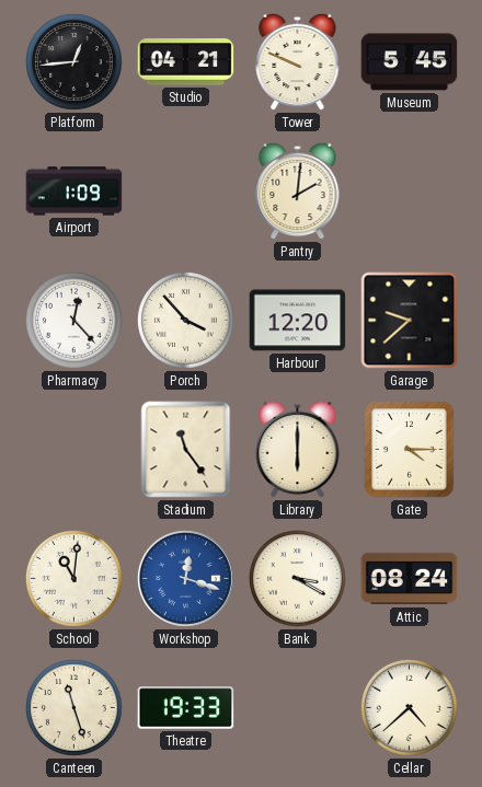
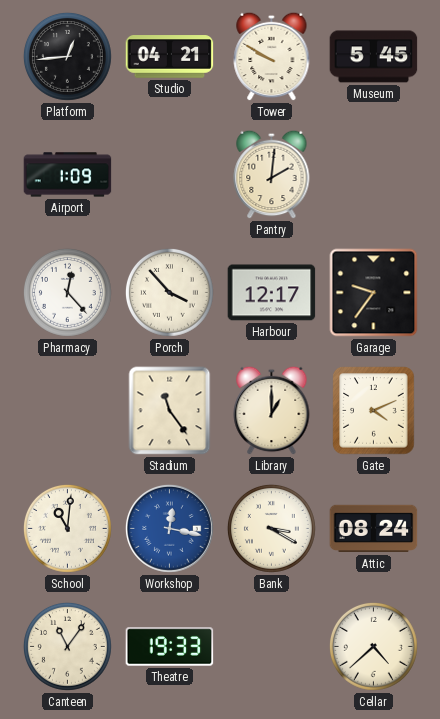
Tower: 9:49 -> 9:50
Harbour: 12:20 -> 12:17
Garage: 9:38 -> 9:36
Library: 6:00 -> 1:00
Gate: 4:15 -> 4:11
Workshop: 12:18 -> 12:17
Canteen: 11:27 -> 11:06
